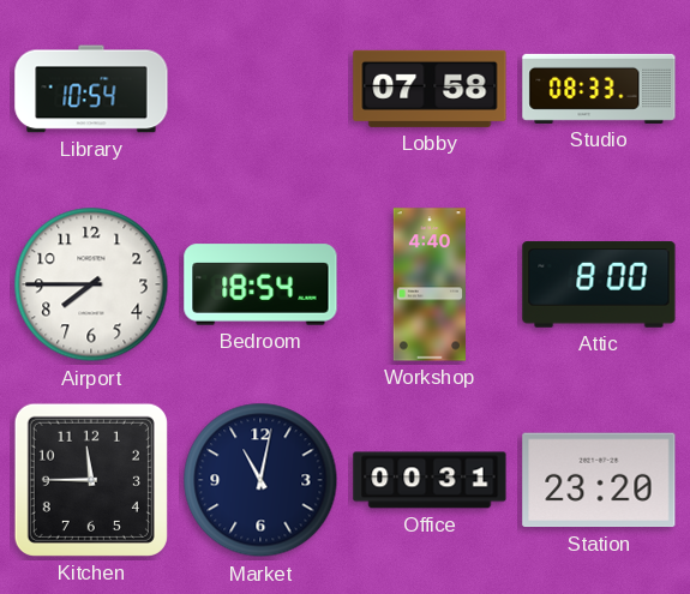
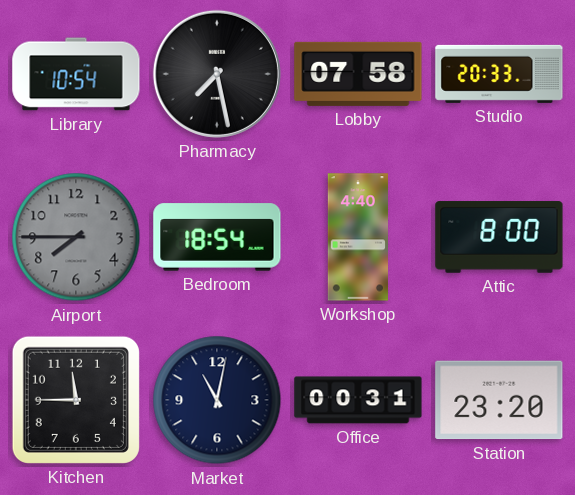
Pharmacy: none -> 7:28
Studio: 08:33 -> 20:33
Airport dial: white -> grey
